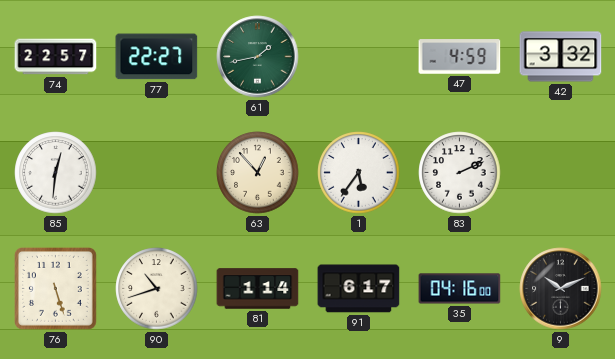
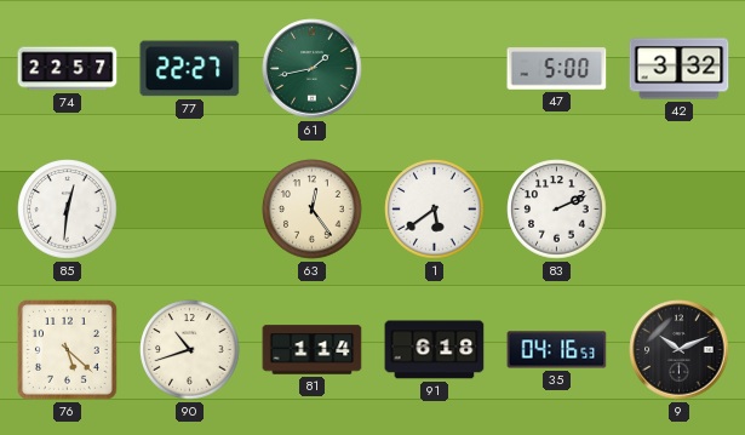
47: 4:59 -> 5:00
63: 12:53 -> 12:24
1: 5:36 -> 5:39
76: 5:27 -> 5:22
91: 6:17 -> 6:18
35: 04:16:00 -> 04:16:53
